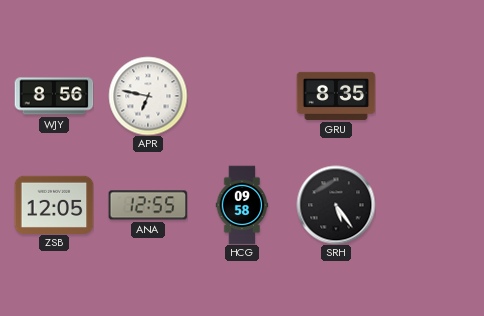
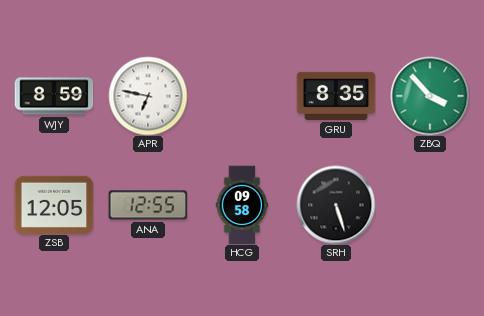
WJY: 8:56 -> 8:59
ZBQ: none -> 3:53
SRH: 5:24 -> 5:27
